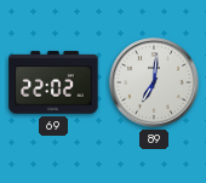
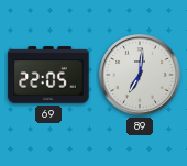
69: 22:02 -> 22:05
